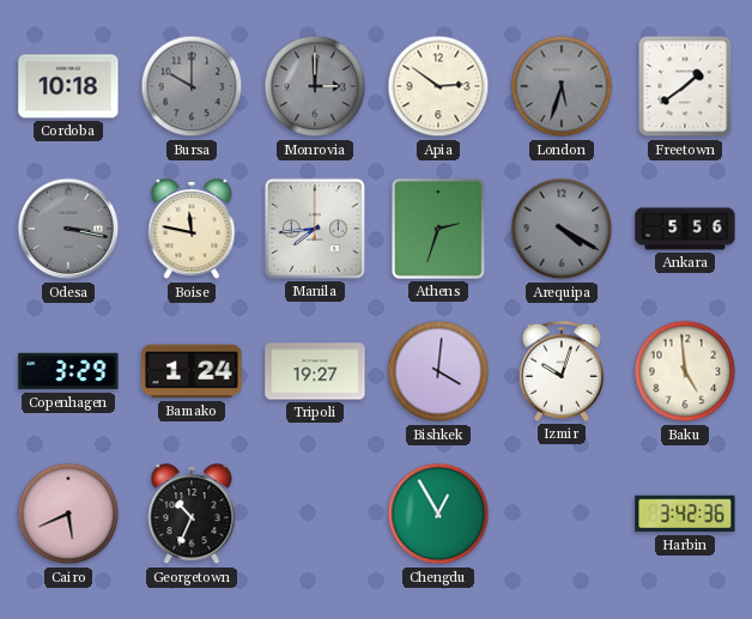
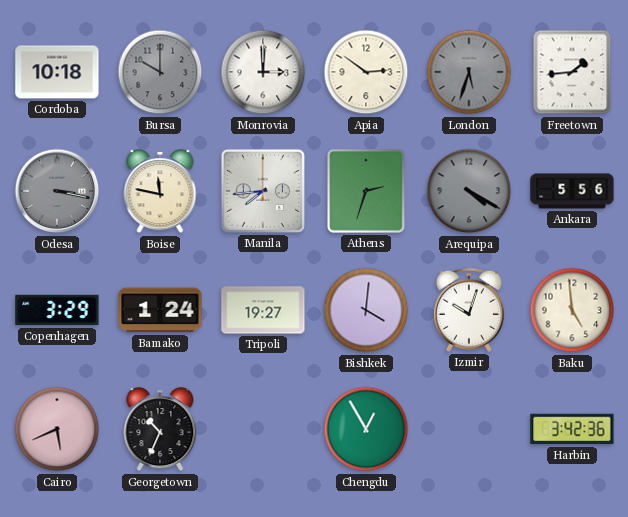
Monrovia dial: grey -> white
Freetown: 1:39 -> 1:44
